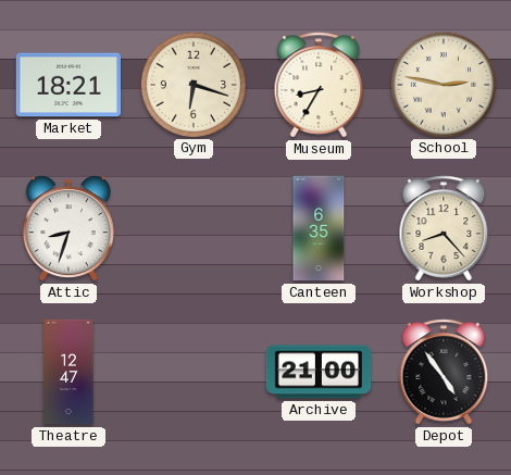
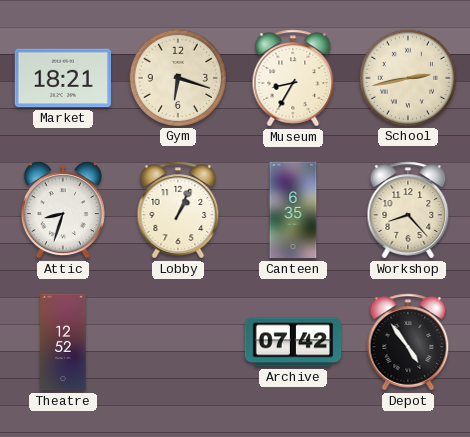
School: 2:47 -> 2:43
Lobby: none -> 1:04
Theatre: 12:47 -> 12:52
Archive: 21:00 -> 07:42
